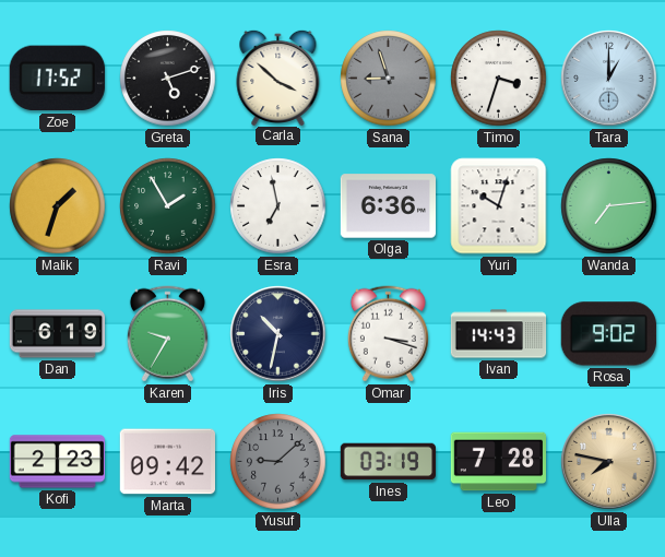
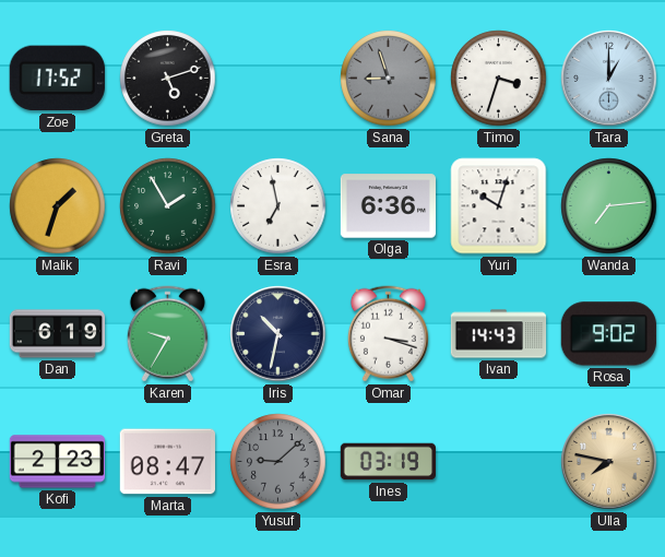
Carla: 3:52 -> none
Marta: 09:42 -> 08:47
Leo: 7:28 -> none
